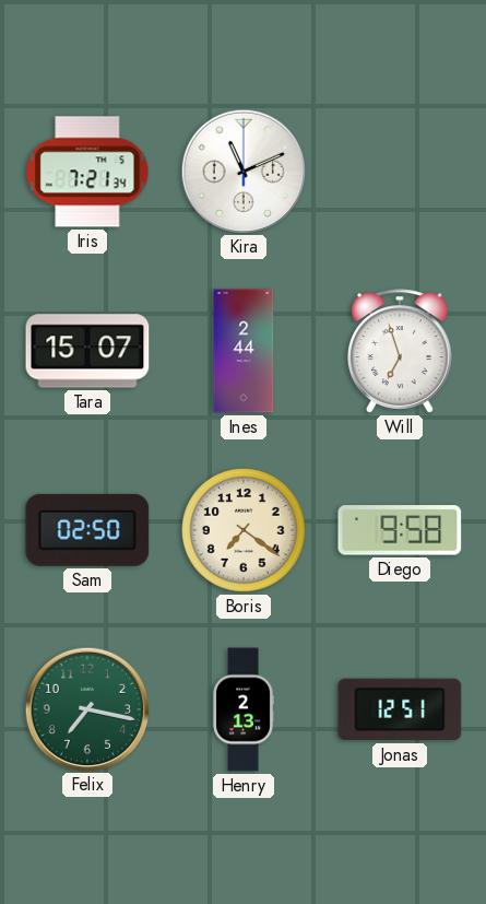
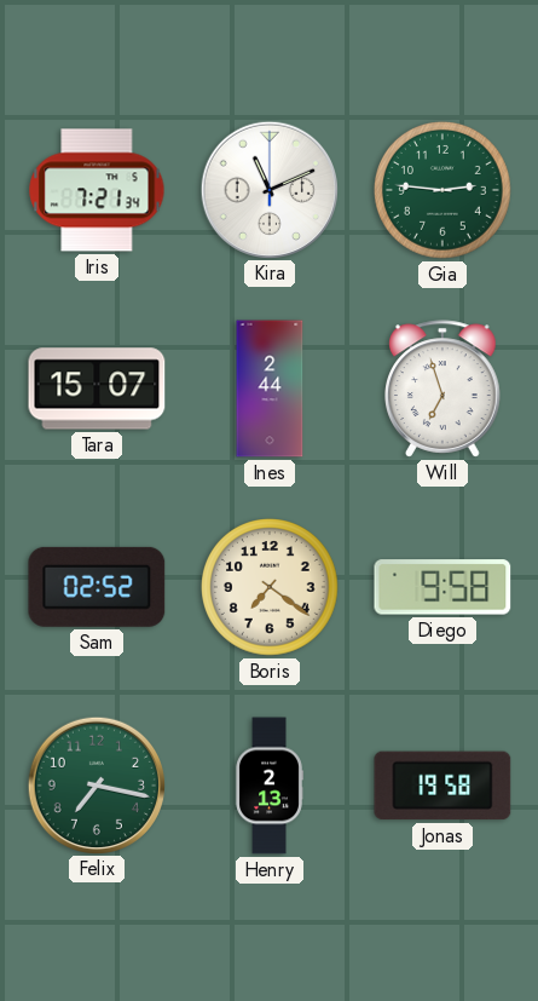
Gia: none -> 2:46
Sam: 02:50 -> 02:52
Jonas: 12:51 -> 19:58
